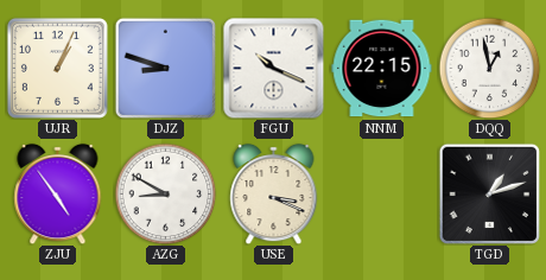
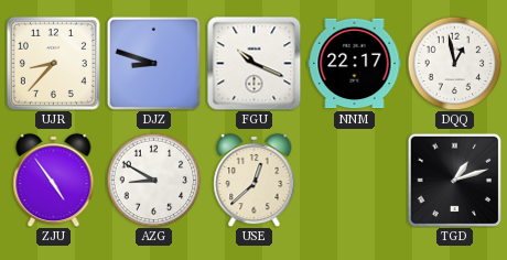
UJR: 1:04 -> 8:37
NNM: 22:15 -> 22:17
USE: 3:19 -> 12:38
